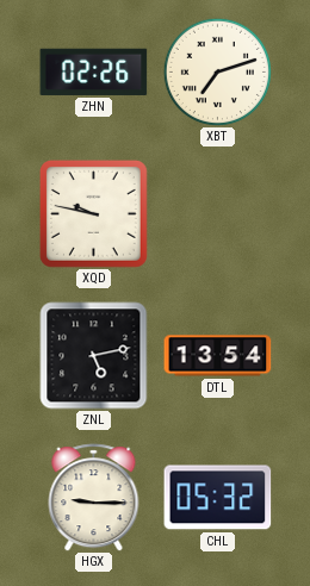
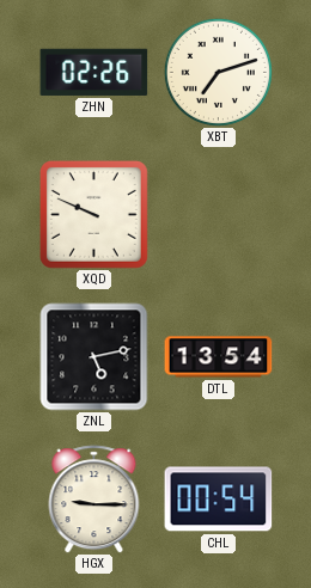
XQD: 9:47 -> 9:49
CHL: 05:32 -> 00:54
